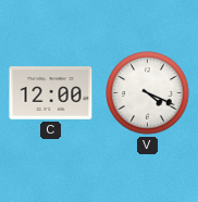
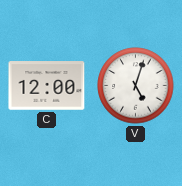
V: 4:19 -> 5:03
